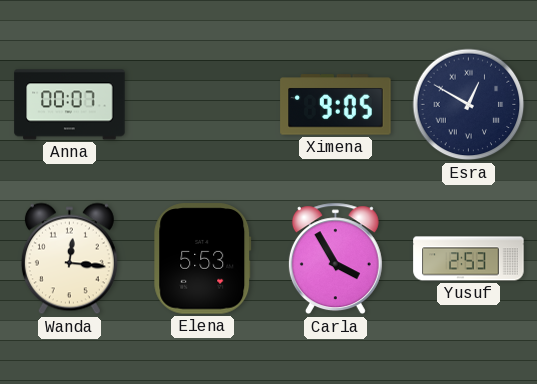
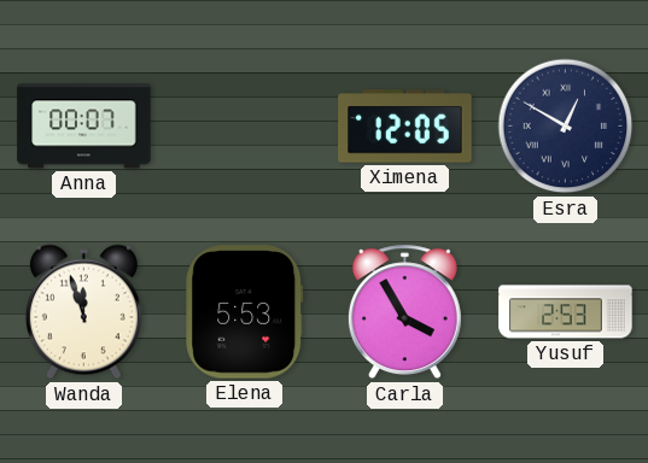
Ximena: 9:05 -> 12:05
Wanda: 12:16 -> 11:57
